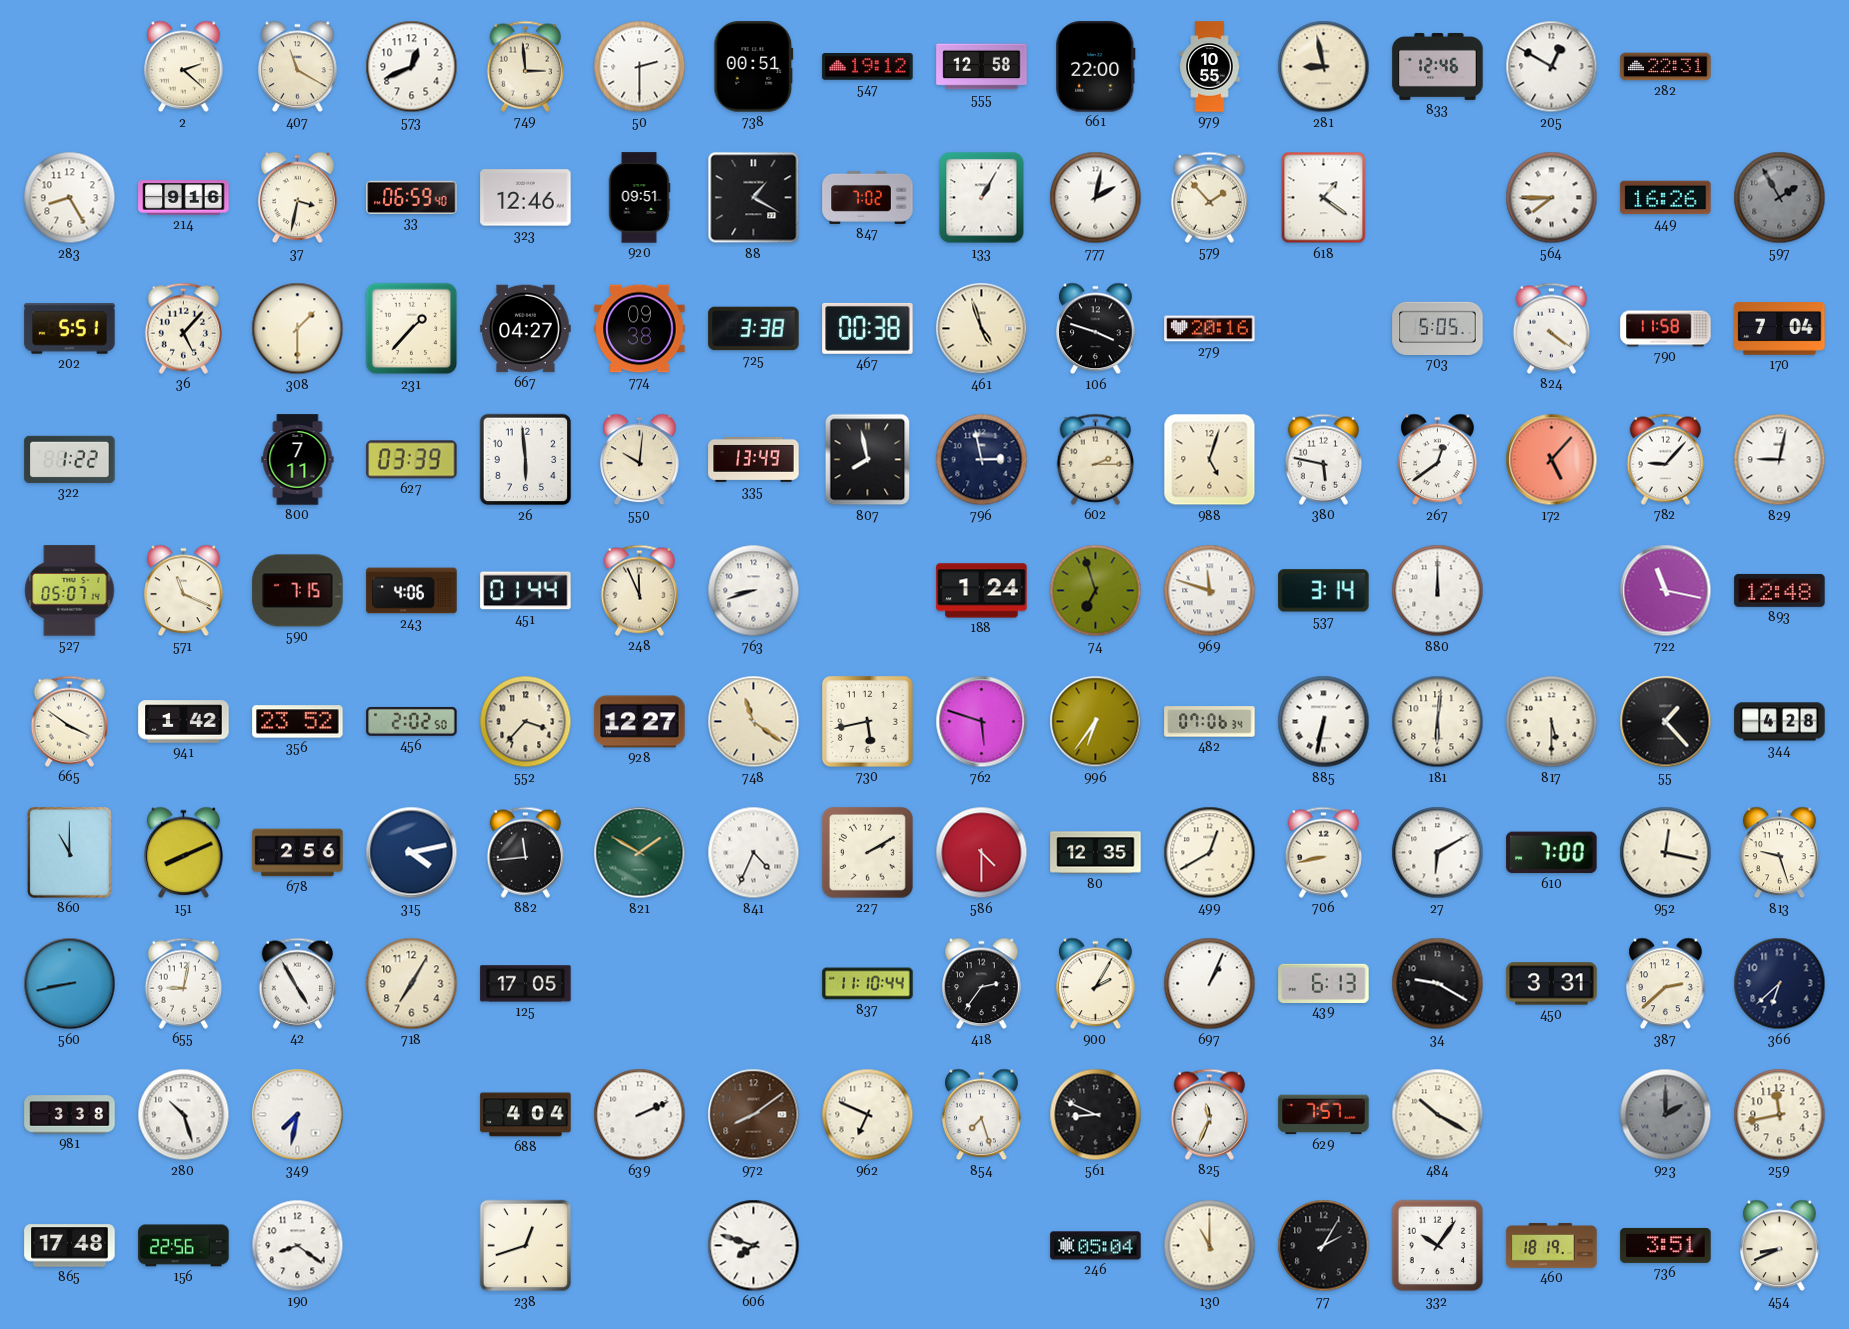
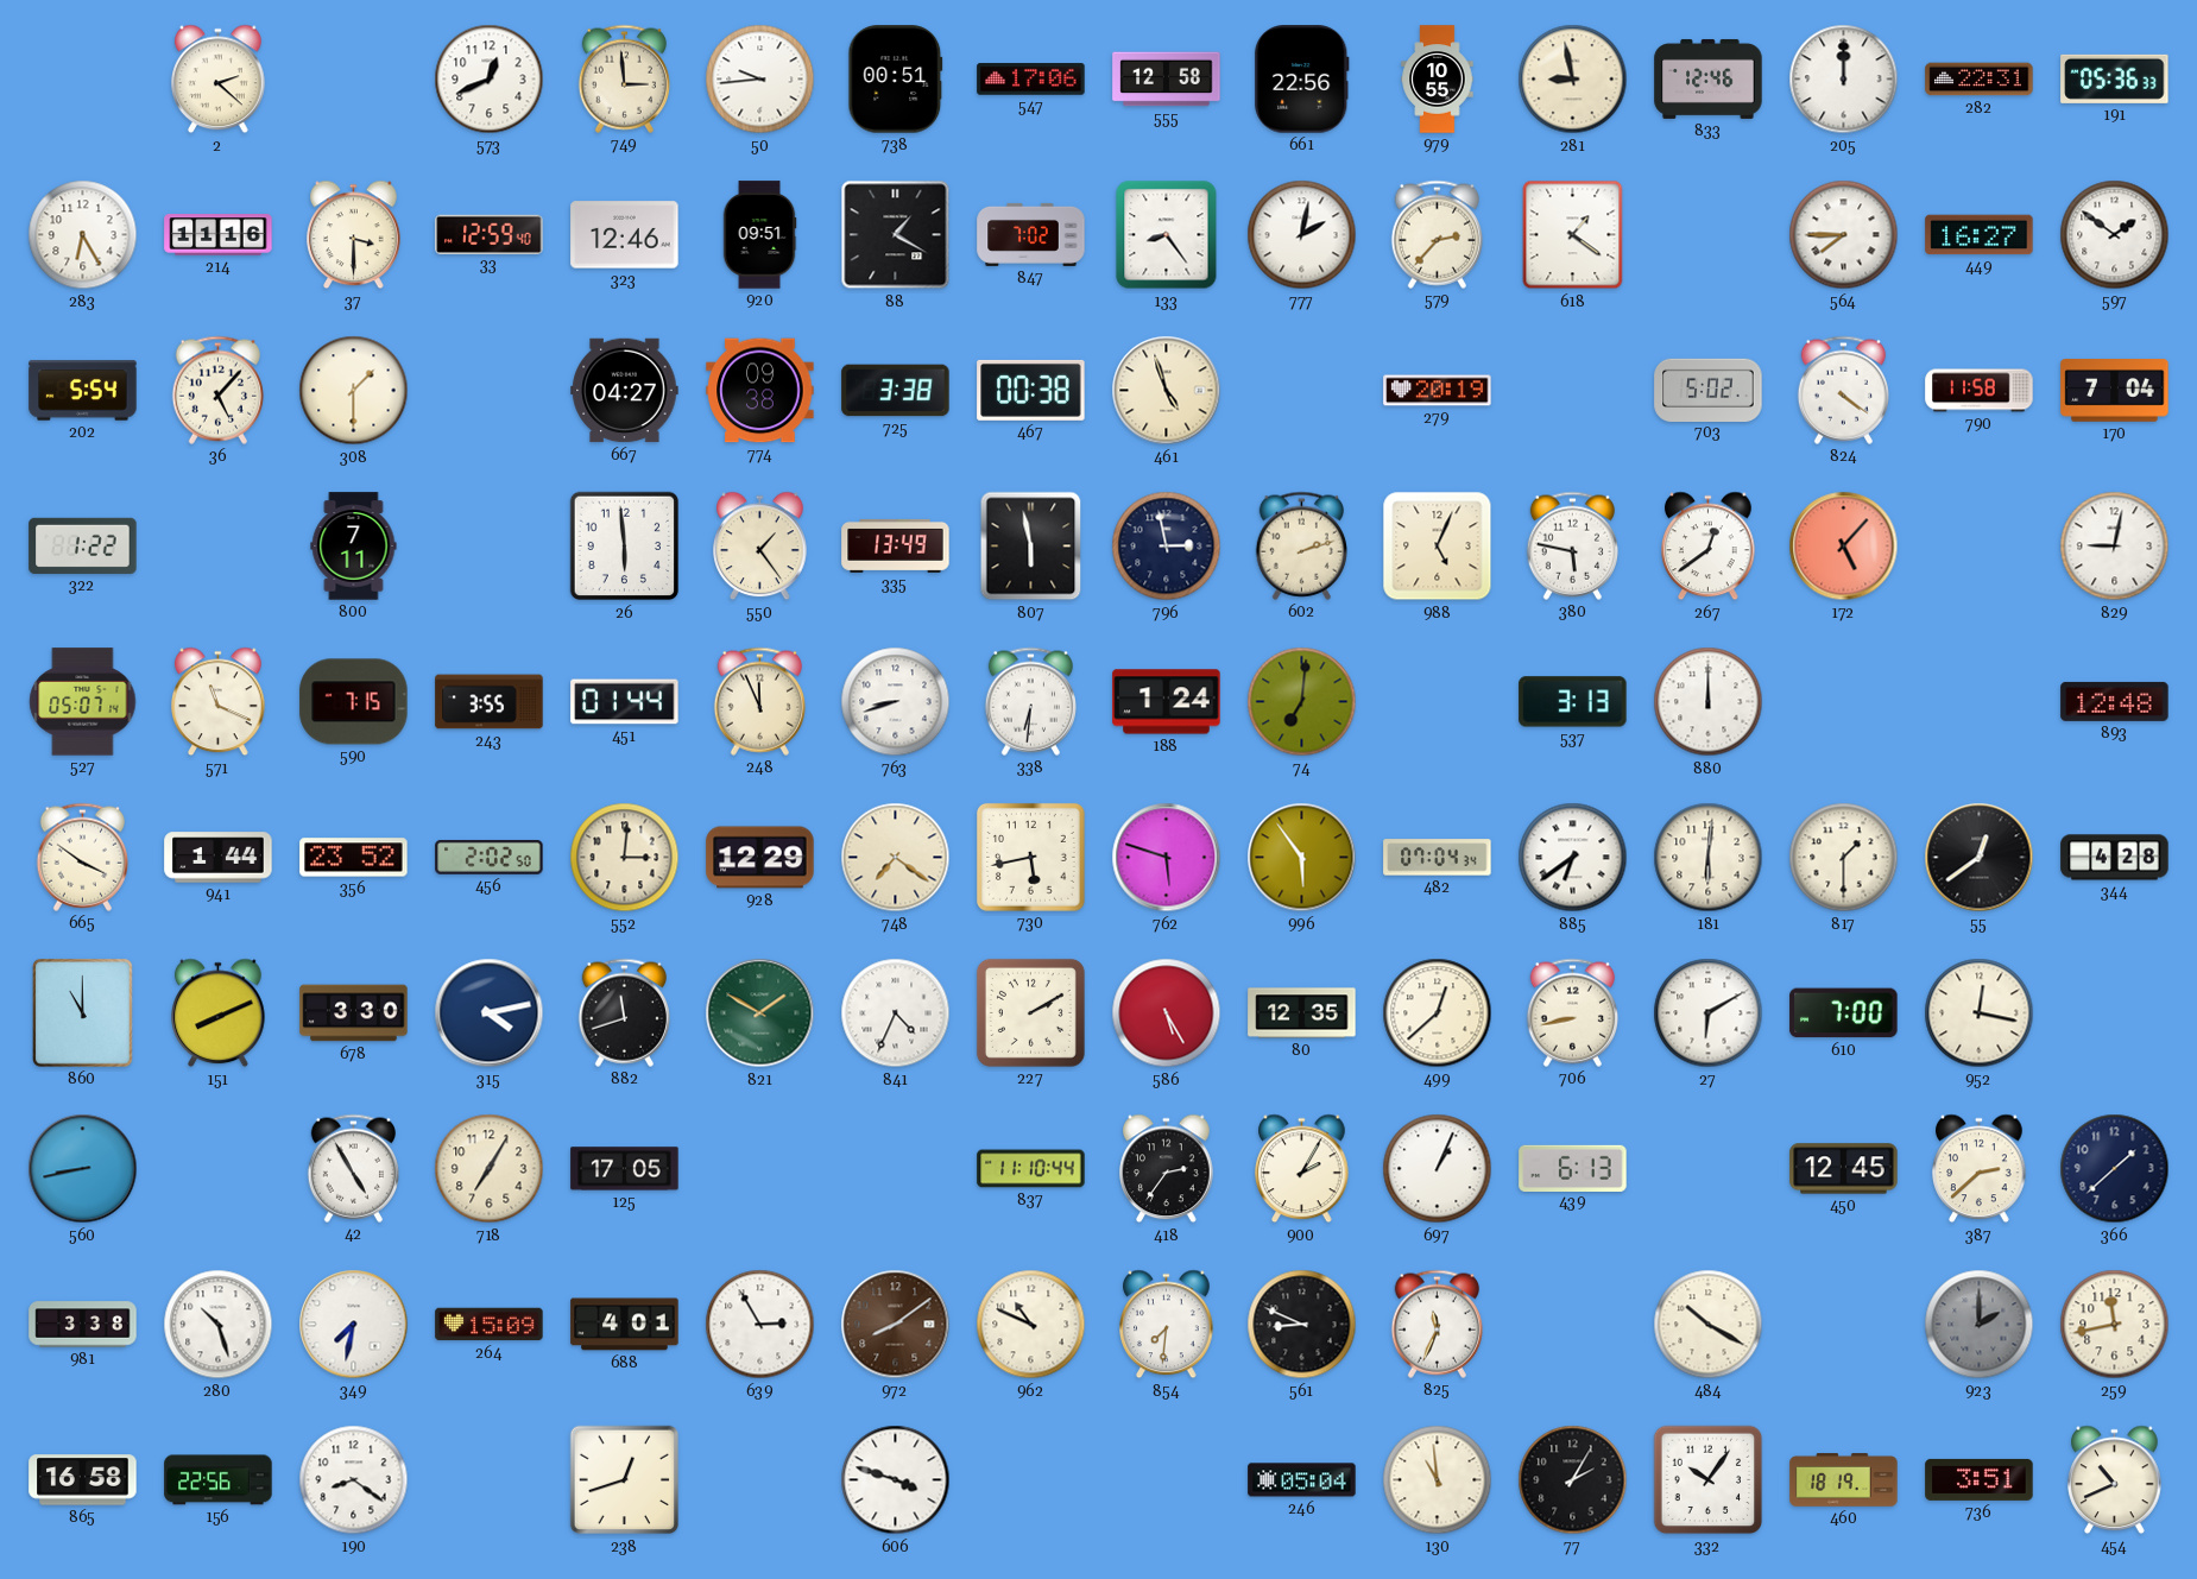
407: 11:20 -> none
50: 2:30 -> 9:44
547: 19:12 -> 17:06
661: 22:00 -> 22:56
205: 12:50 -> 12:00
191: none -> 05:36
283: 8:25 -> 6:25
214: 9:16 -> 11:16
37: 3:32 -> 3:30
33: 06:59 -> 12:59
133: 1:05 -> 8:24
579: 1:53 -> 2:37
449: 16:26 -> 16:27
597: 1:55 -> 1:51
597 dial: grey -> white
202: 5:51 -> 5:54
231: 1:37 -> none
106: 3:48 -> none
279: 20:16 -> 20:19
703: 5:05 -> 5:02
627: 03:39 -> none
550: 10:01 -> 1:24
807: 7:58 -> 5:58
602: 2:15 -> 2:12
988: 5:03 -> 5:04
782: 9:07 -> none
243: 4:06 -> 3:55
338: none -> 6:31
74: 6:57 -> 7:01
969: 11:48 -> none
537: 3:14 -> 3:13
722: 11:17 -> none
941: 1:42 -> 1:44
552: 3:37 -> 3:01
928: 12:27 -> 12:29
748: 11:21 -> 7:21
996: 6:36 -> 5:54
482: 07:06 -> 07:04
885: 6:32 -> 6:39
817: 5:30 -> 1:30
55: 1:23 -> 12:39
678: 2:56 -> 3:30
882: 11:44 -> 11:42
586: 4:30 -> 5:25
499: 12:40 -> 12:38
813: 9:27 -> none
655: 9:02 -> none
34: 9:20 -> none
450: 3:31 -> 12:45
366: 6:38 -> 1:38
264: none -> 15:09
688: 4:04 -> 4:01
639: 2:11 -> 2:55
962: 6:49 -> 10:49
854: 7:27 -> 7:31
629: 7:57 -> none
865: 17:48 -> 16:58
606: 7:48 -> 3:48
130: 11:00 -> 10:59
454: 8:41 -> 10:41
